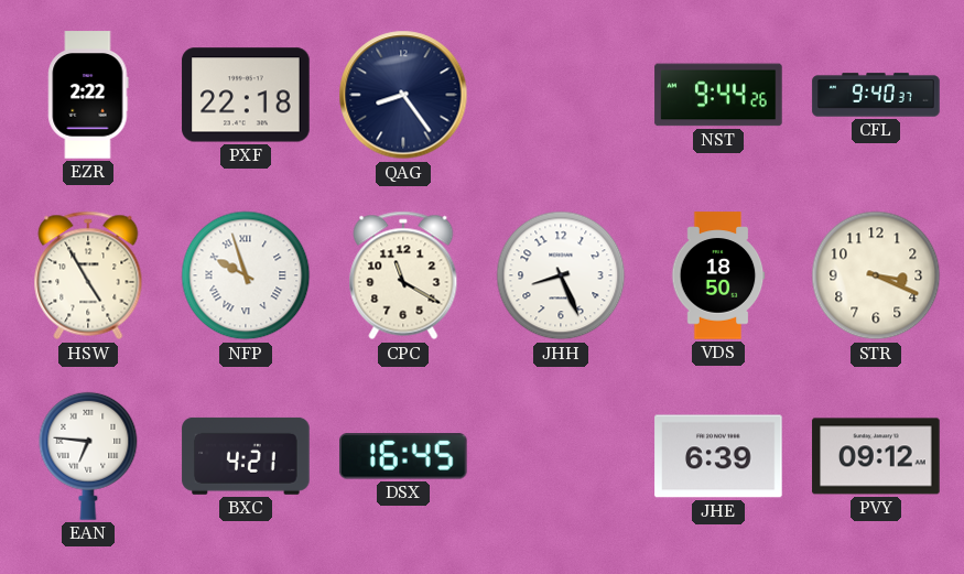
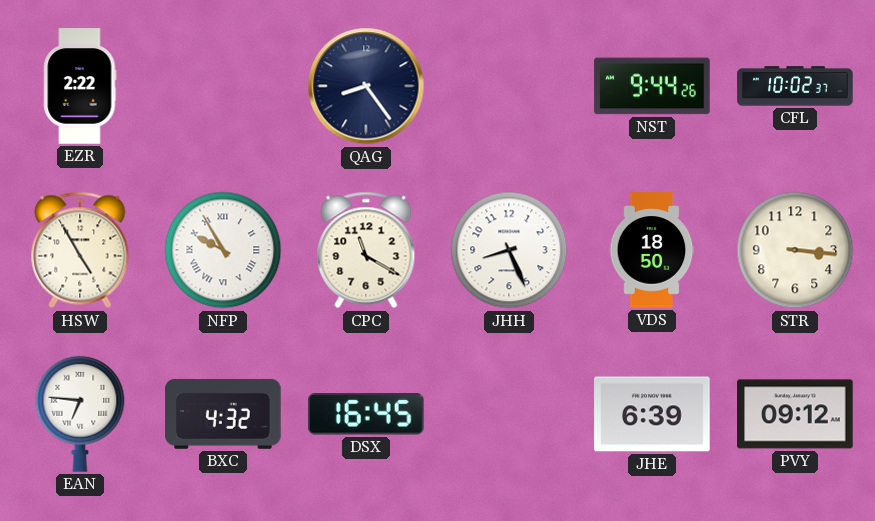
PXF: 22:18 -> none
CFL: 9:40 -> 10:02
NFP: 9:57 -> 9:55
STR: 3:19 -> 3:16
BXC: 4:21 -> 4:32
